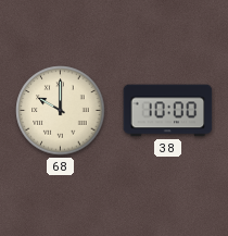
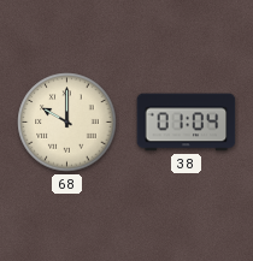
38: 10:00 -> 01:04
